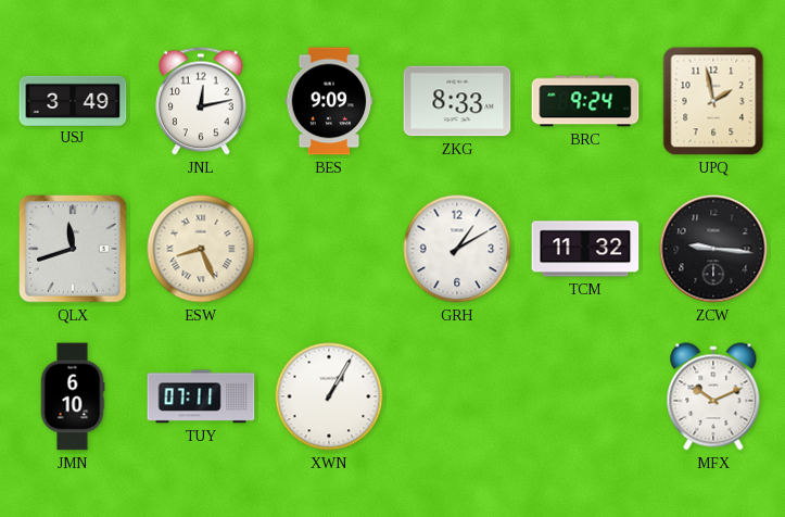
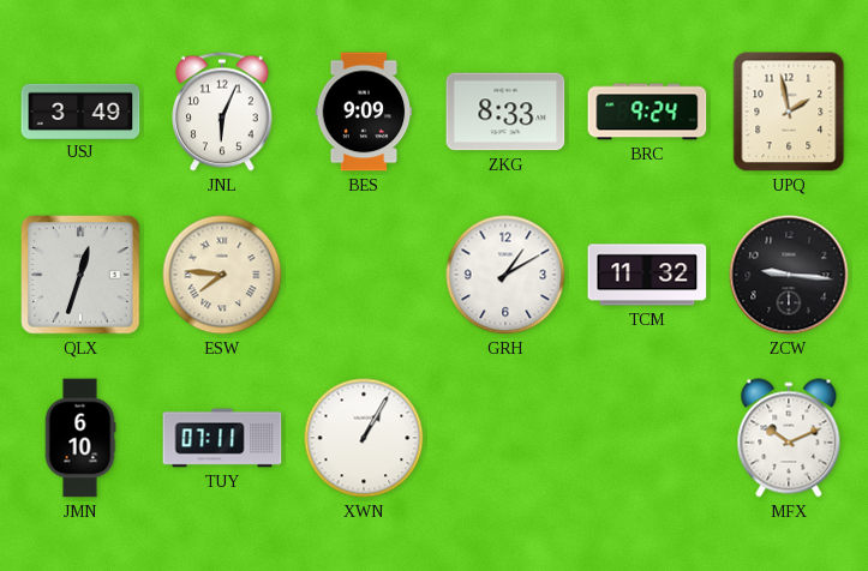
JNL: 12:13 -> 6:04
QLX: 11:42 -> 12:33
ESW: 8:26 -> 7:46
